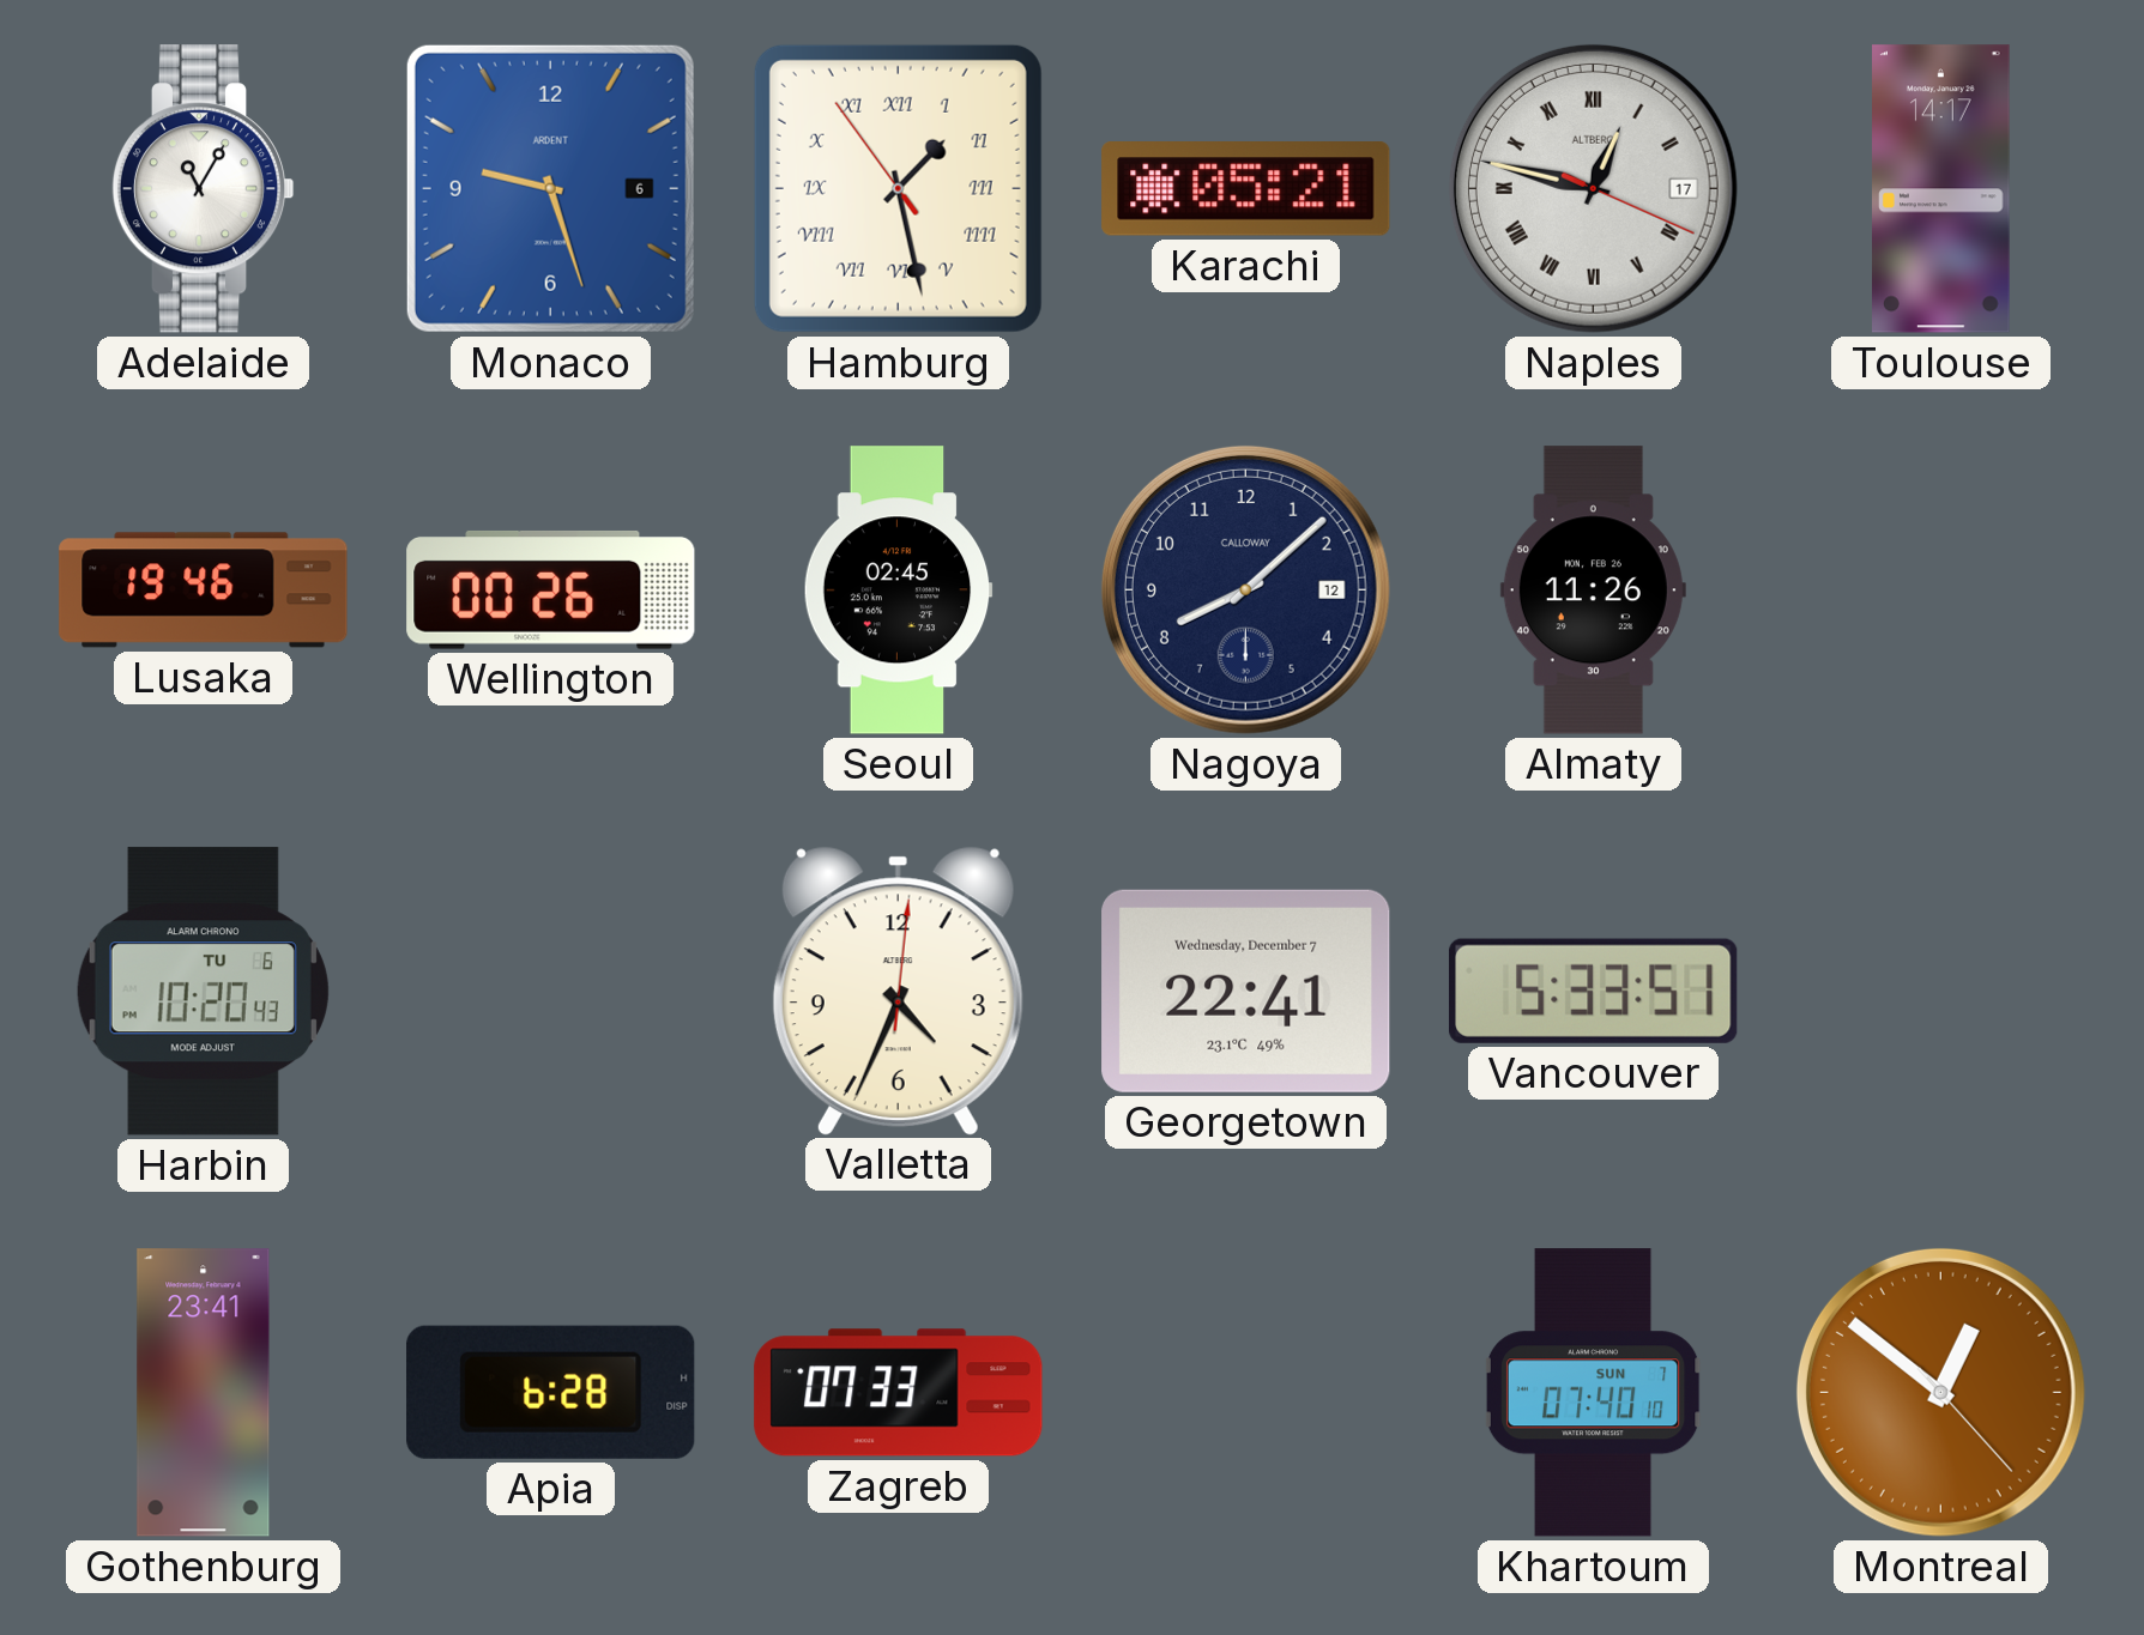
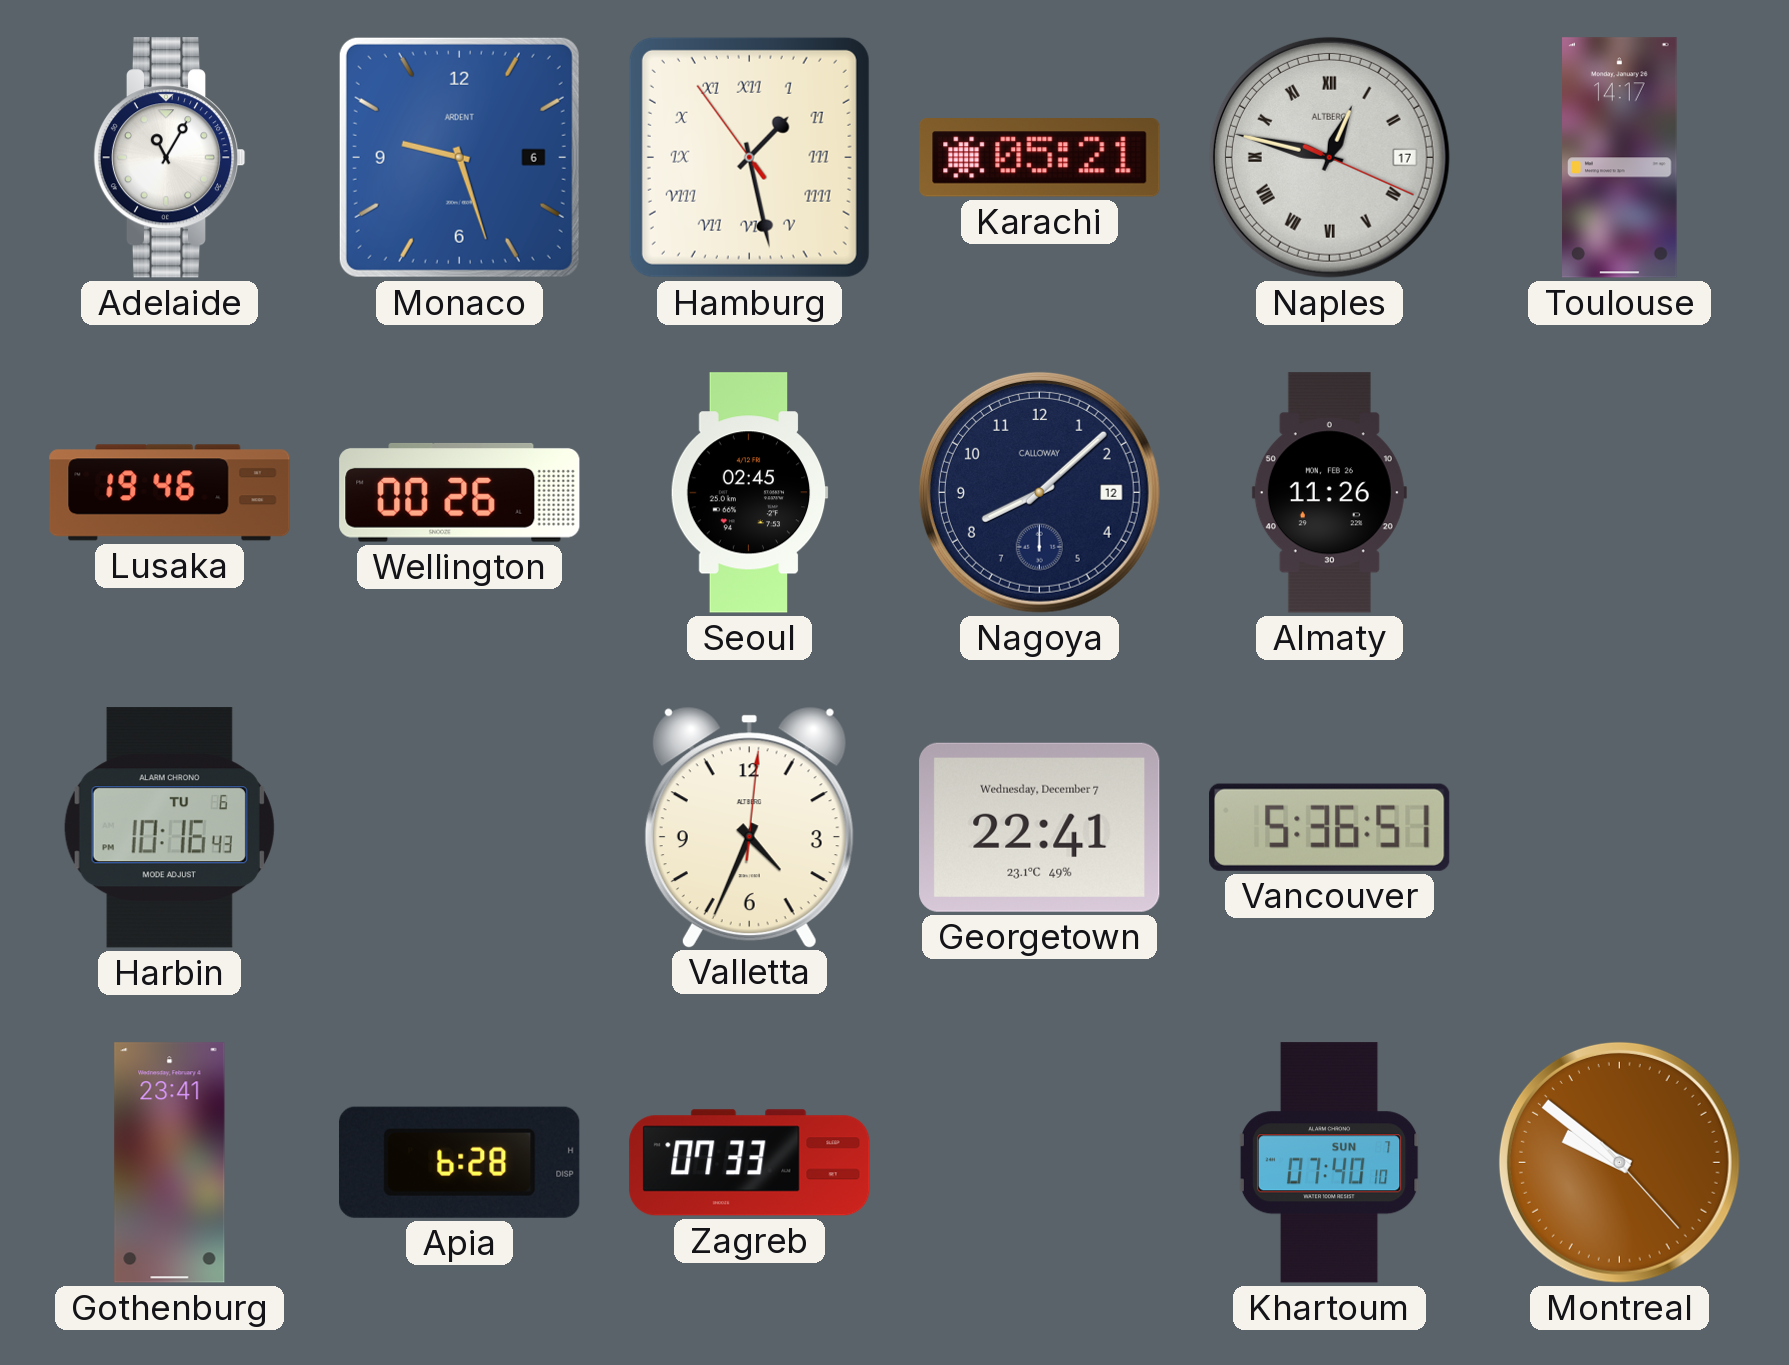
Harbin: 10:20 -> 10:16
Vancouver: 5:33 -> 5:36
Montreal: 12:51 -> 9:51
